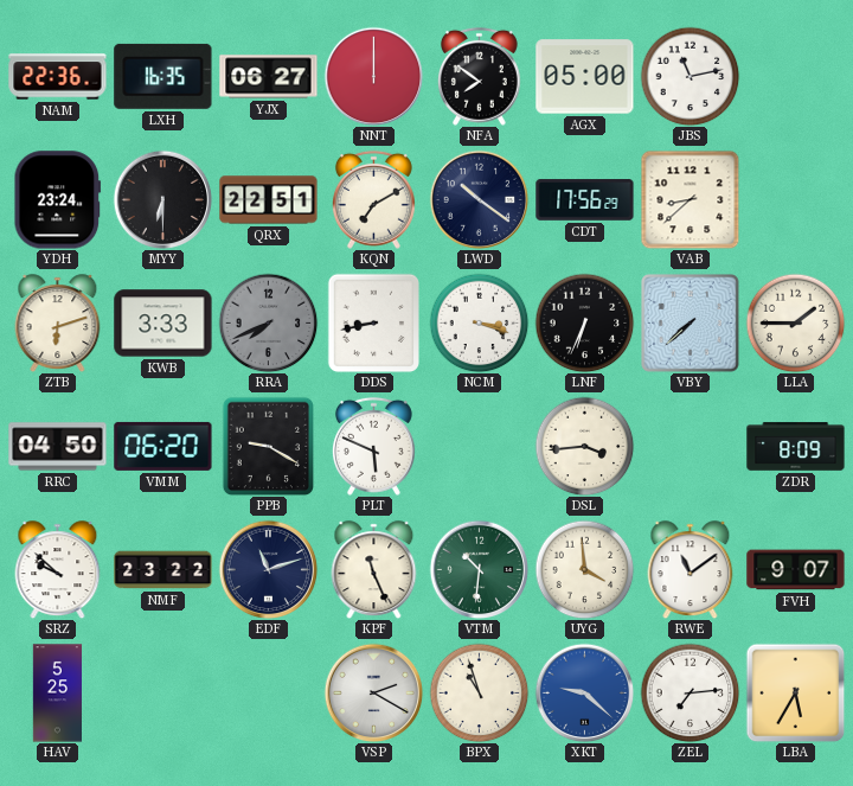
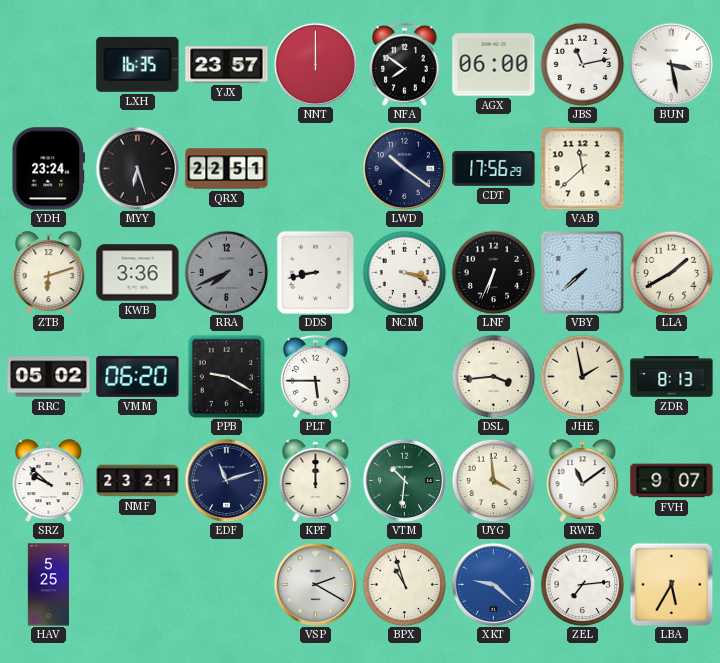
NAM: 22:36 -> none
YJX: 06:27 -> 23:57
AGX: 05:00 -> 06:00
BUN: none -> 3:28
MYY: 6:30 -> 6:27
KQN: 7:10 -> none
VAB: 8:38 -> 11:38
KWB: 3:33 -> 3:36
LLA: 1:45 -> 1:40
RRC: 04:50 -> 05:02
PLT: 5:49 -> 5:45
JHE: none -> 1:58
ZDR: 8:09 -> 8:13
NMF: 23:22 -> 23:21
KPF: 11:26 -> 12:00
